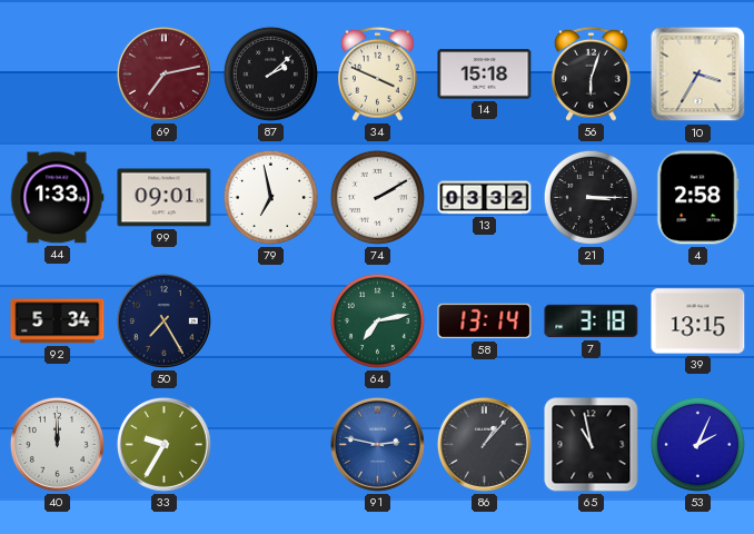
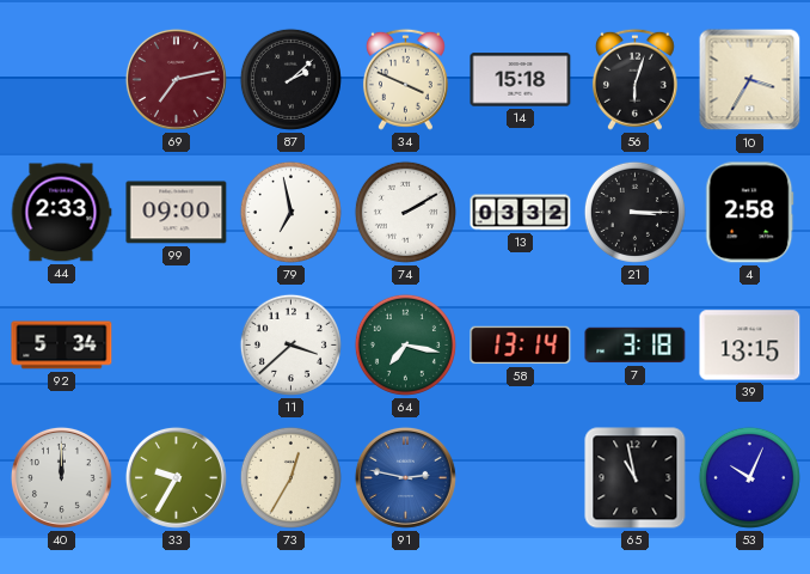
44: 1:33 -> 2:33
99: 09:01 -> 09:00
50: 7:25 -> none
11: none -> 3:38
64: 7:13 -> 7:17
73: none -> 12:35
86: 1:07 -> none
53: 2:04 -> 10:04
